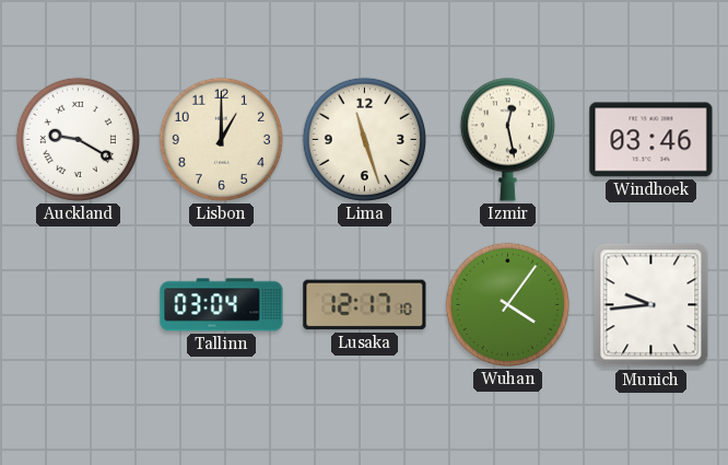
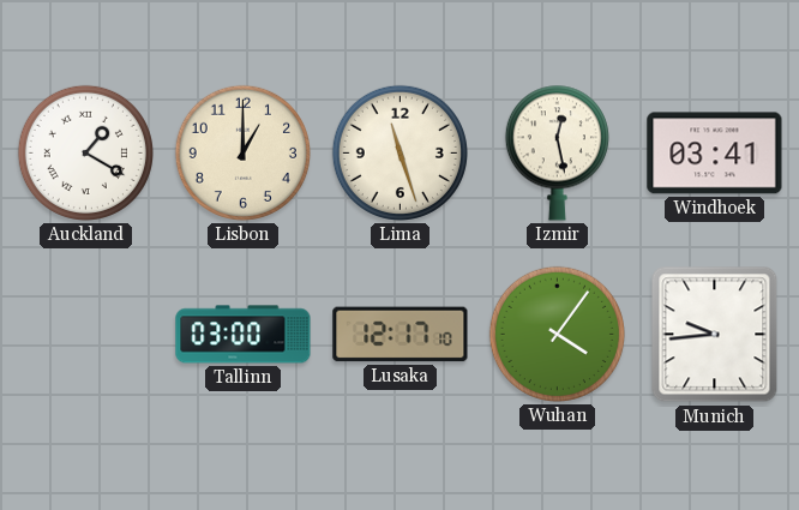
Auckland: 9:20 -> 1:20
Windhoek: 03:46 -> 03:41
Tallinn: 03:04 -> 03:00
